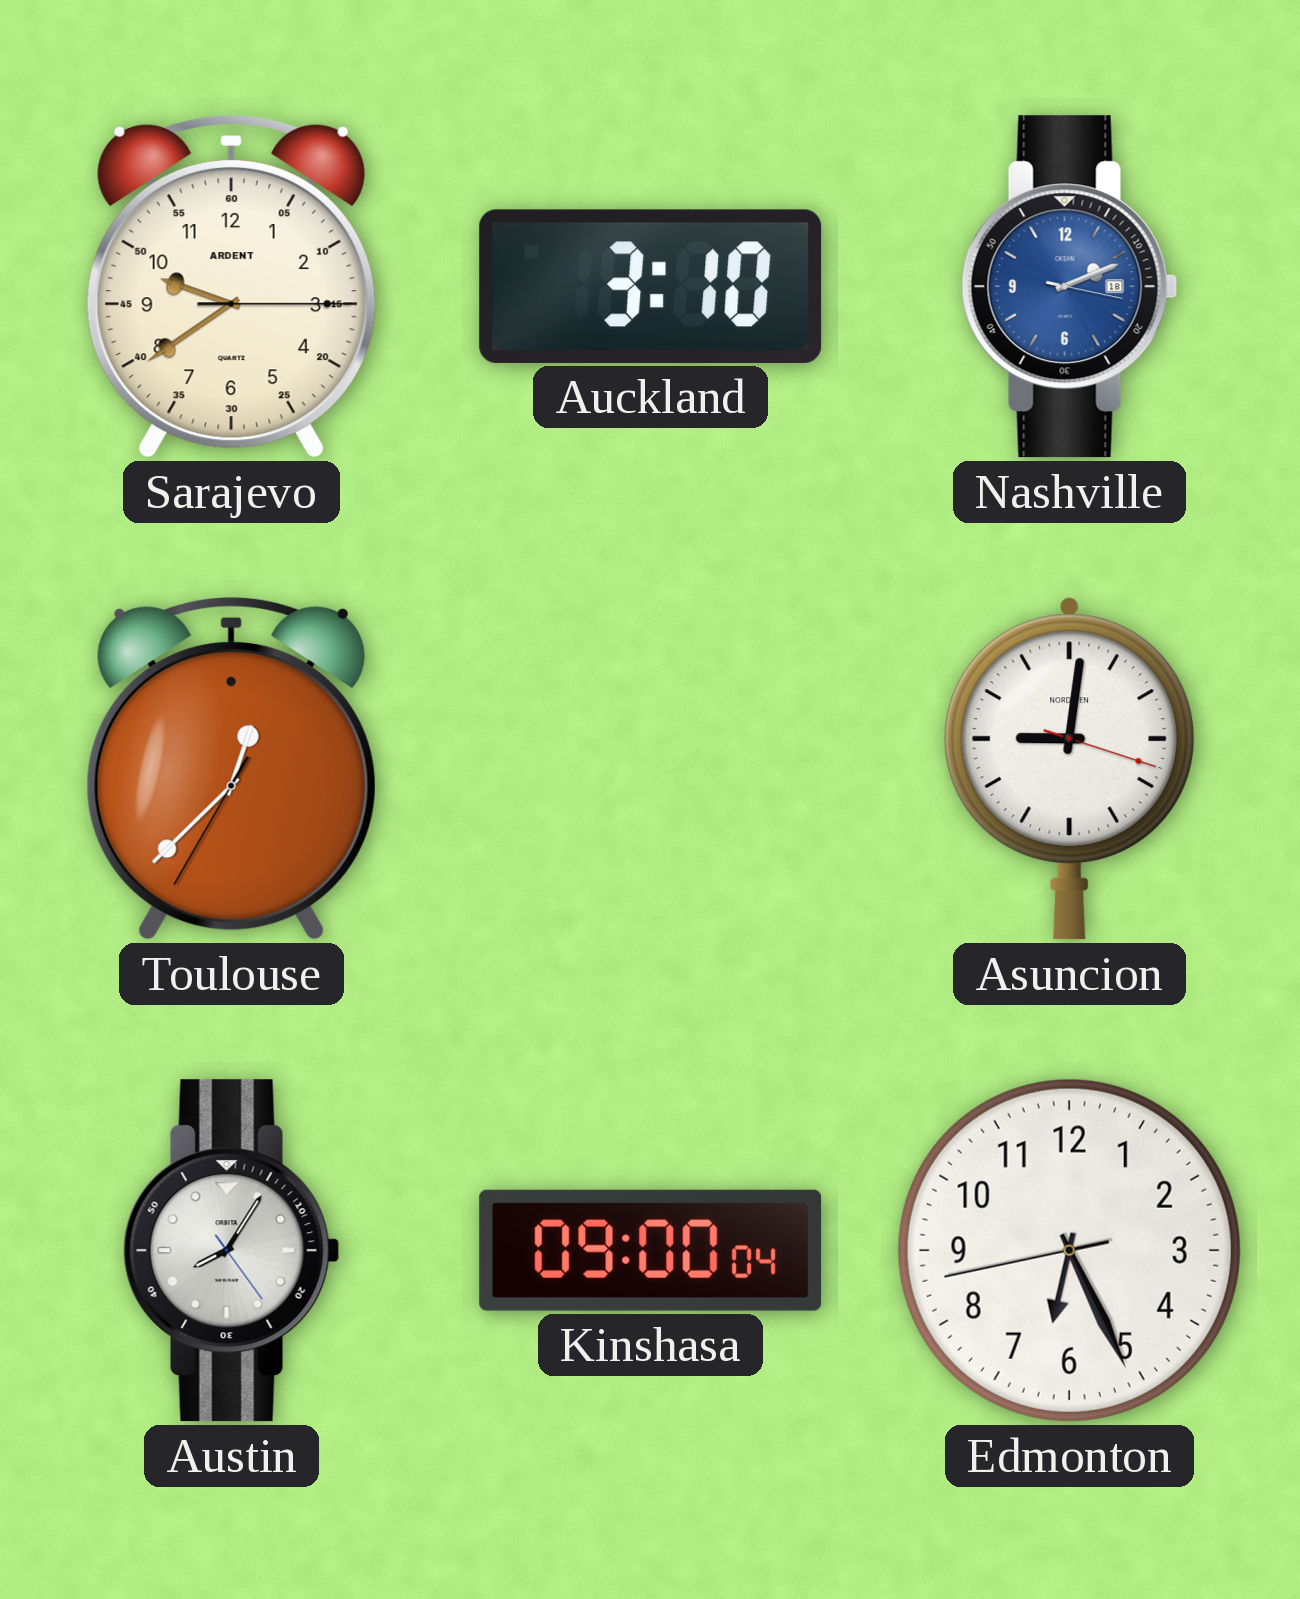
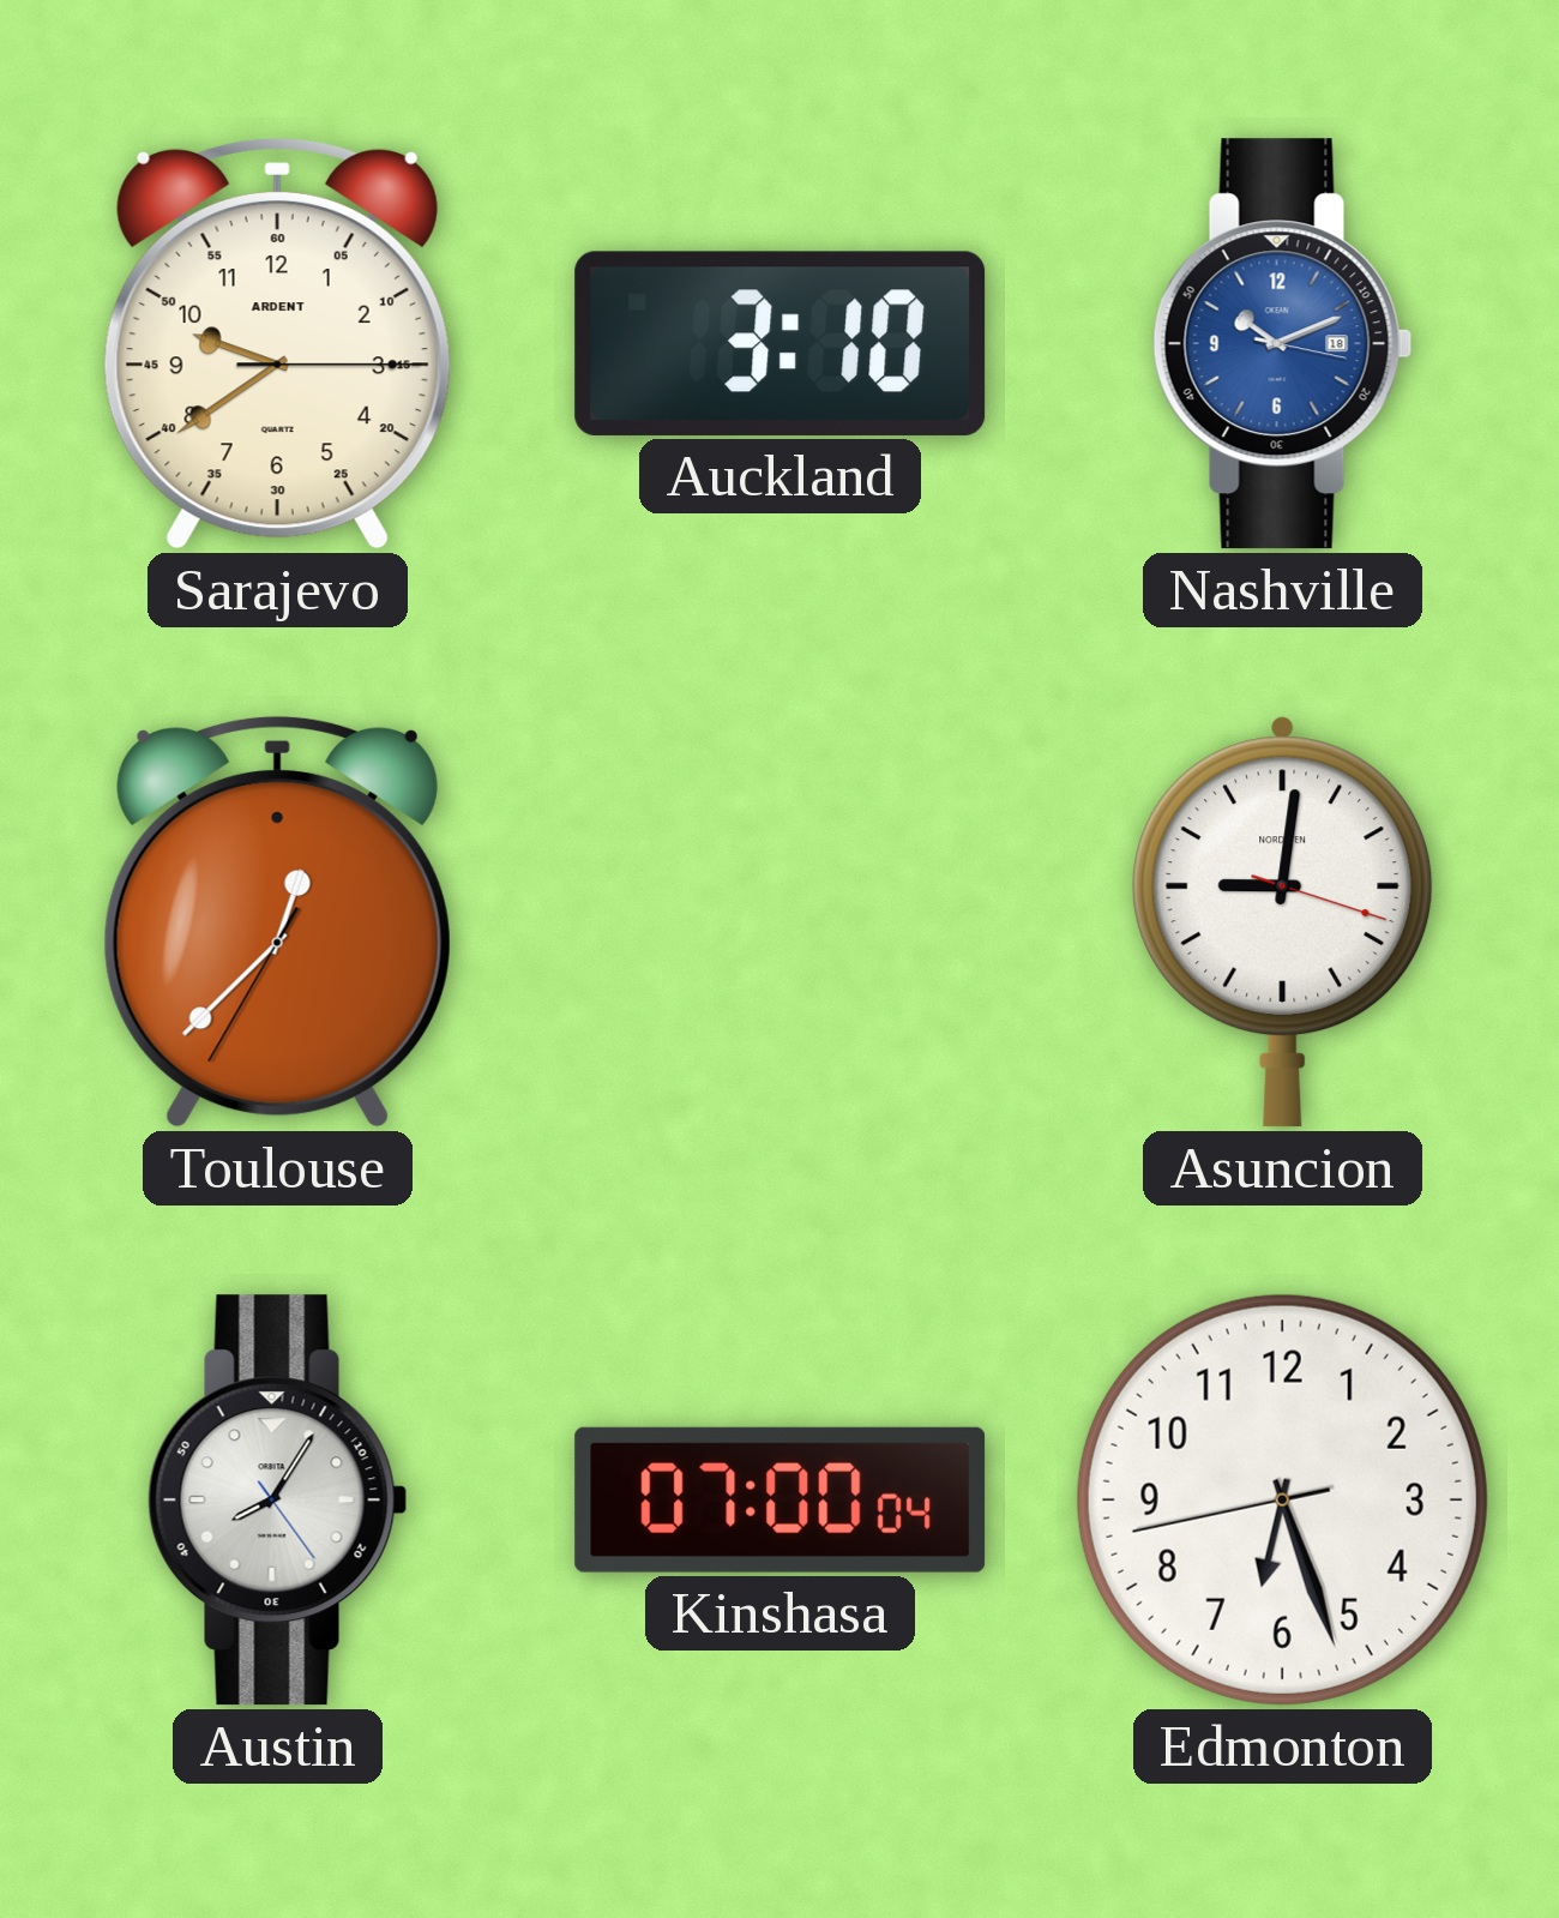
Nashville: 2:11 -> 10:11
Kinshasa: 09:00 -> 07:00
Edmonton: 6:25 -> 6:26
